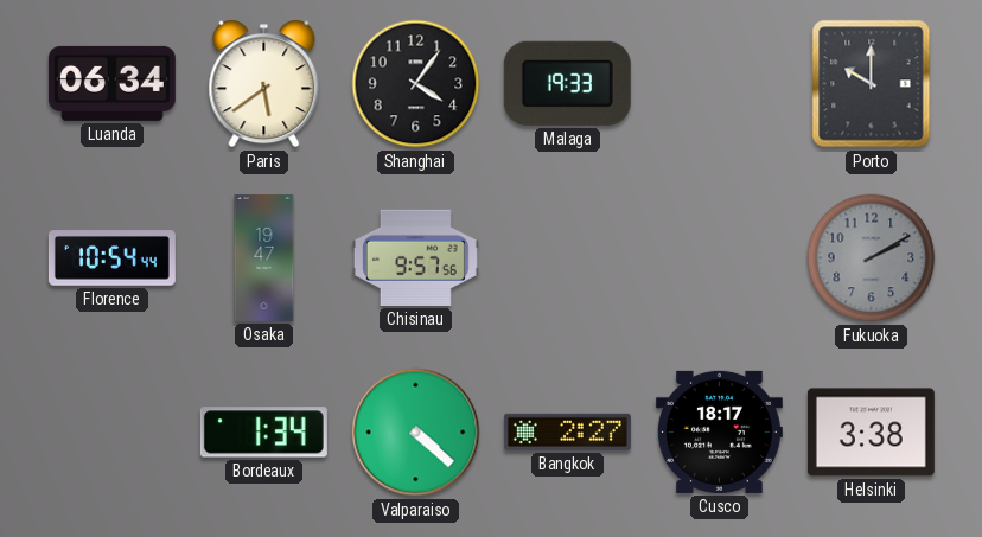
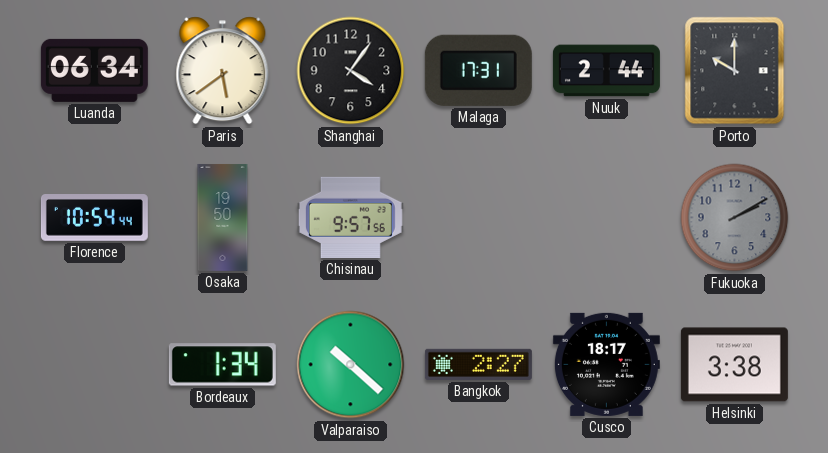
Malaga: 19:33 -> 17:31
Nuuk: none -> 2:44
Osaka: 19:47 -> 19:50
Valparaiso: 4:22 -> 10:22
